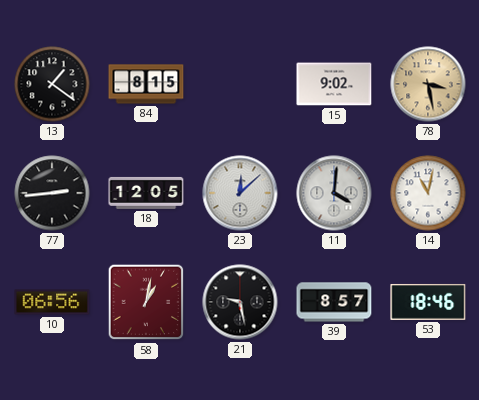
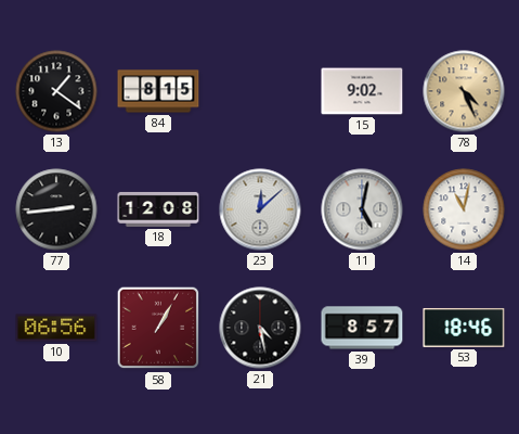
78: 3:28 -> 4:26
18: 12:05 -> 12:08
11: 4:01 -> 5:02
58: 1:02 -> 1:05
21: 9:28 -> 4:28
